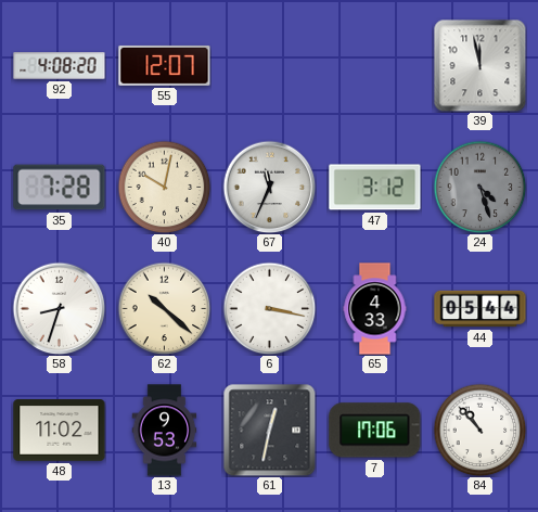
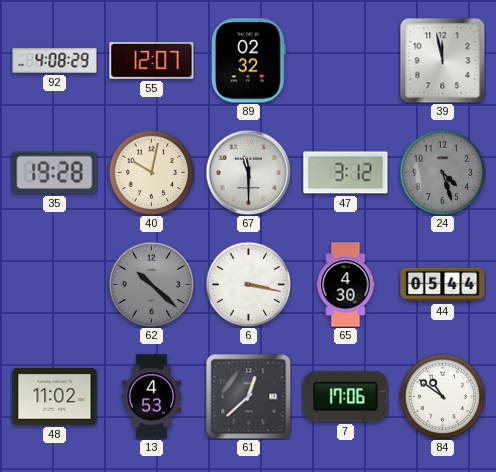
92: 4:08:20 -> 4:08:29
89: none -> 02:32
35: 7:28 -> 19:28
67: 11:34 -> 11:30
58: 8:33 -> none
62 dial: cream -> grey
65: 4:33 -> 4:30
13: 9:53 -> 4:53
61: 12:32 -> 12:38
84: 10:53 -> 10:51
